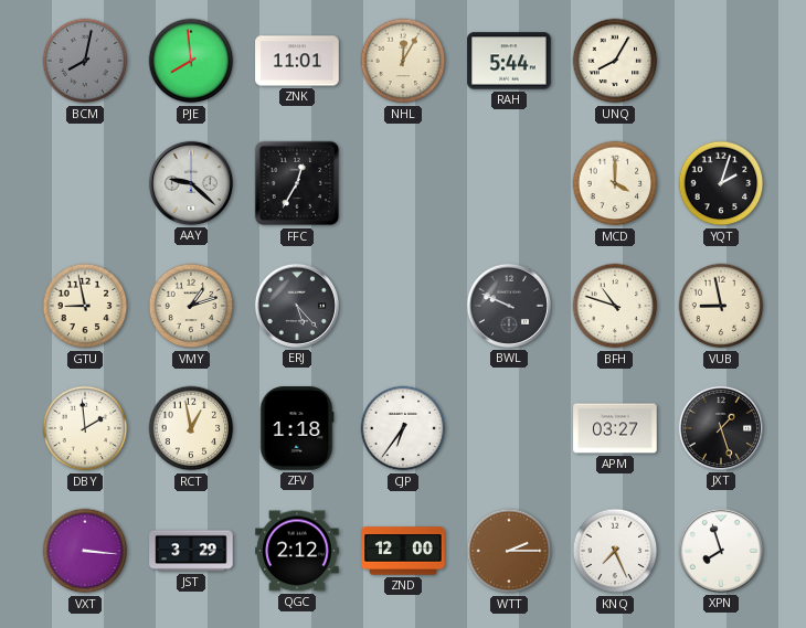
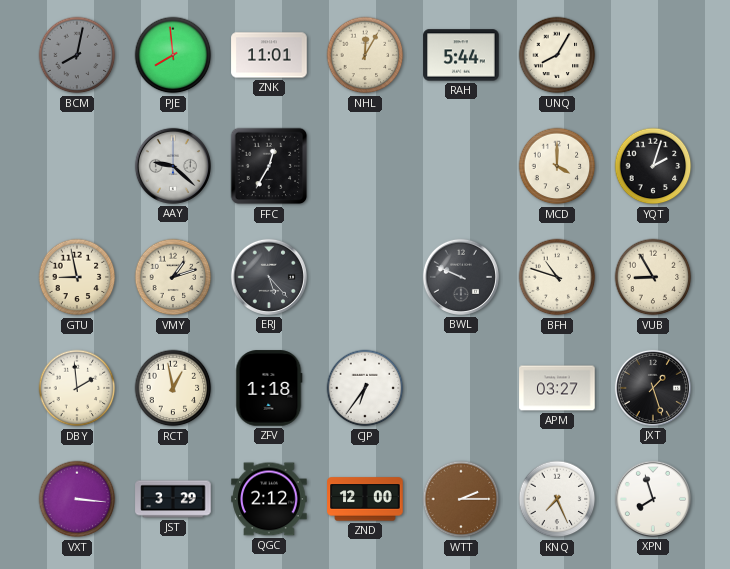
VUB: 8:58 -> 8:55
